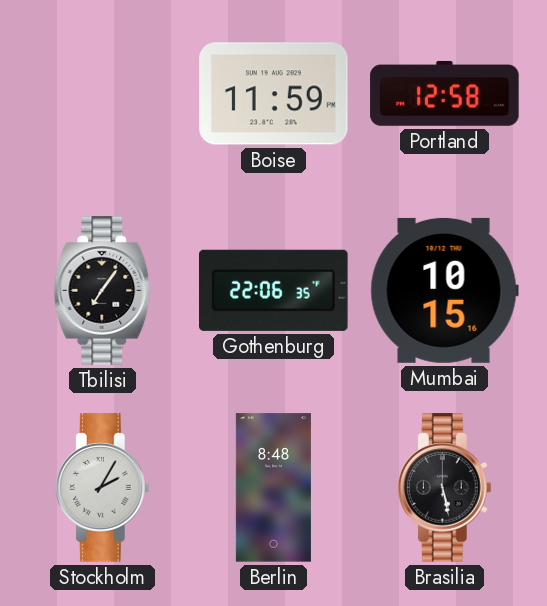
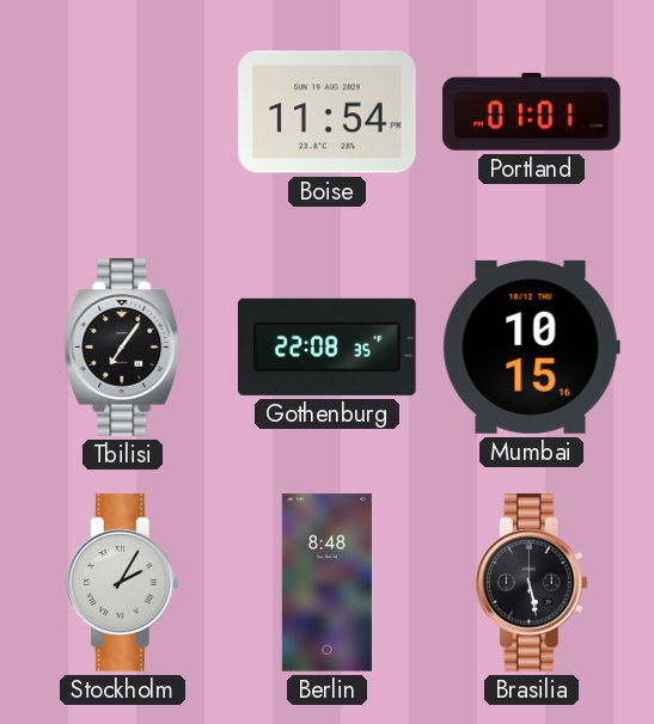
Boise: 11:59 -> 11:54
Portland: 12:58 -> 01:01
Gothenburg: 22:06 -> 22:08
